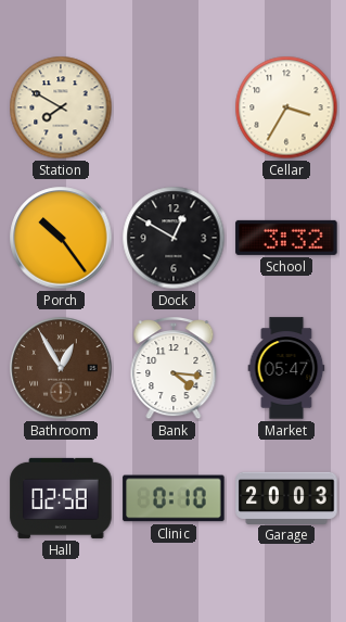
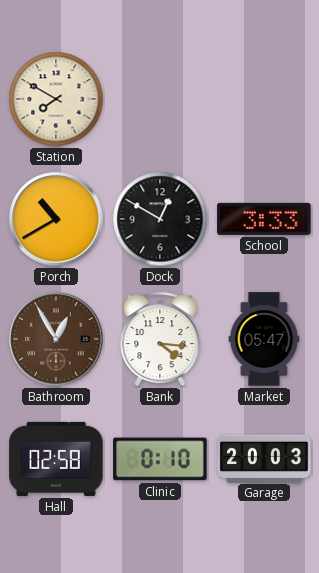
Cellar: 3:35 -> none
Porch: 10:24 -> 10:40
School: 3:32 -> 3:33
